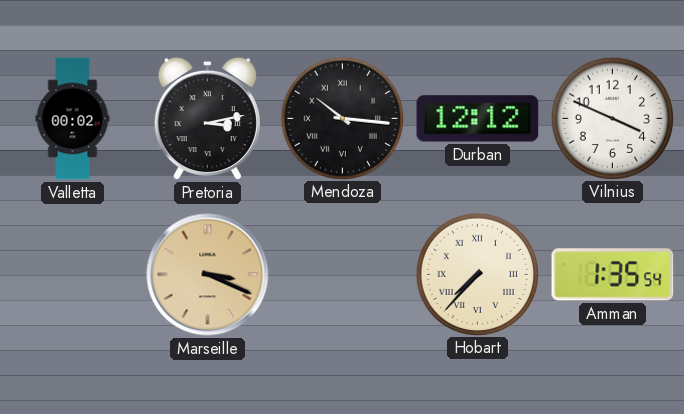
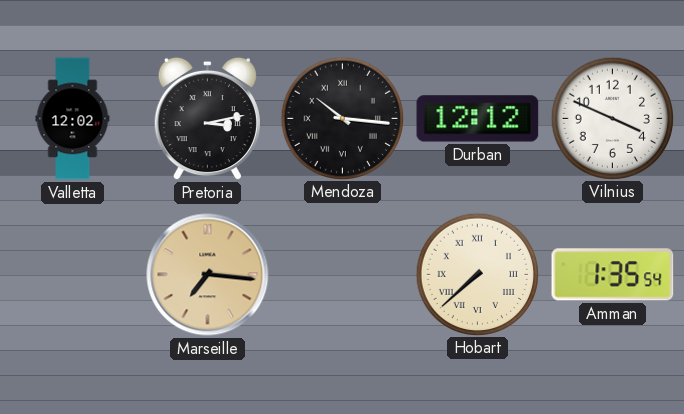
Valletta: 00:02 -> 12:02
Marseille: 3:19 -> 7:16
Hobart: 7:37 -> 7:38
